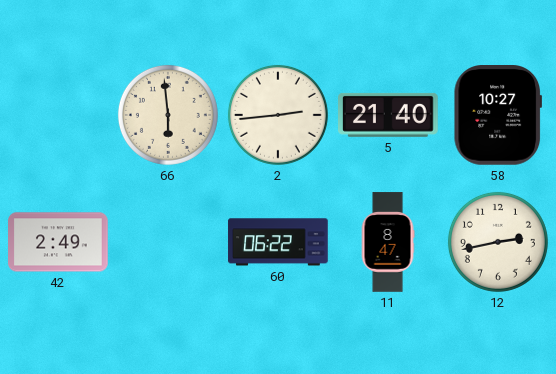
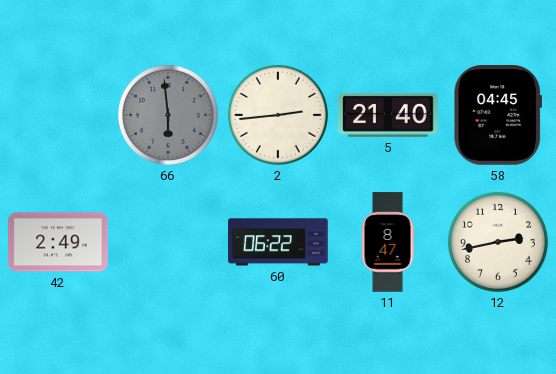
66 dial: cream -> grey
58: 10:27 -> 04:45
